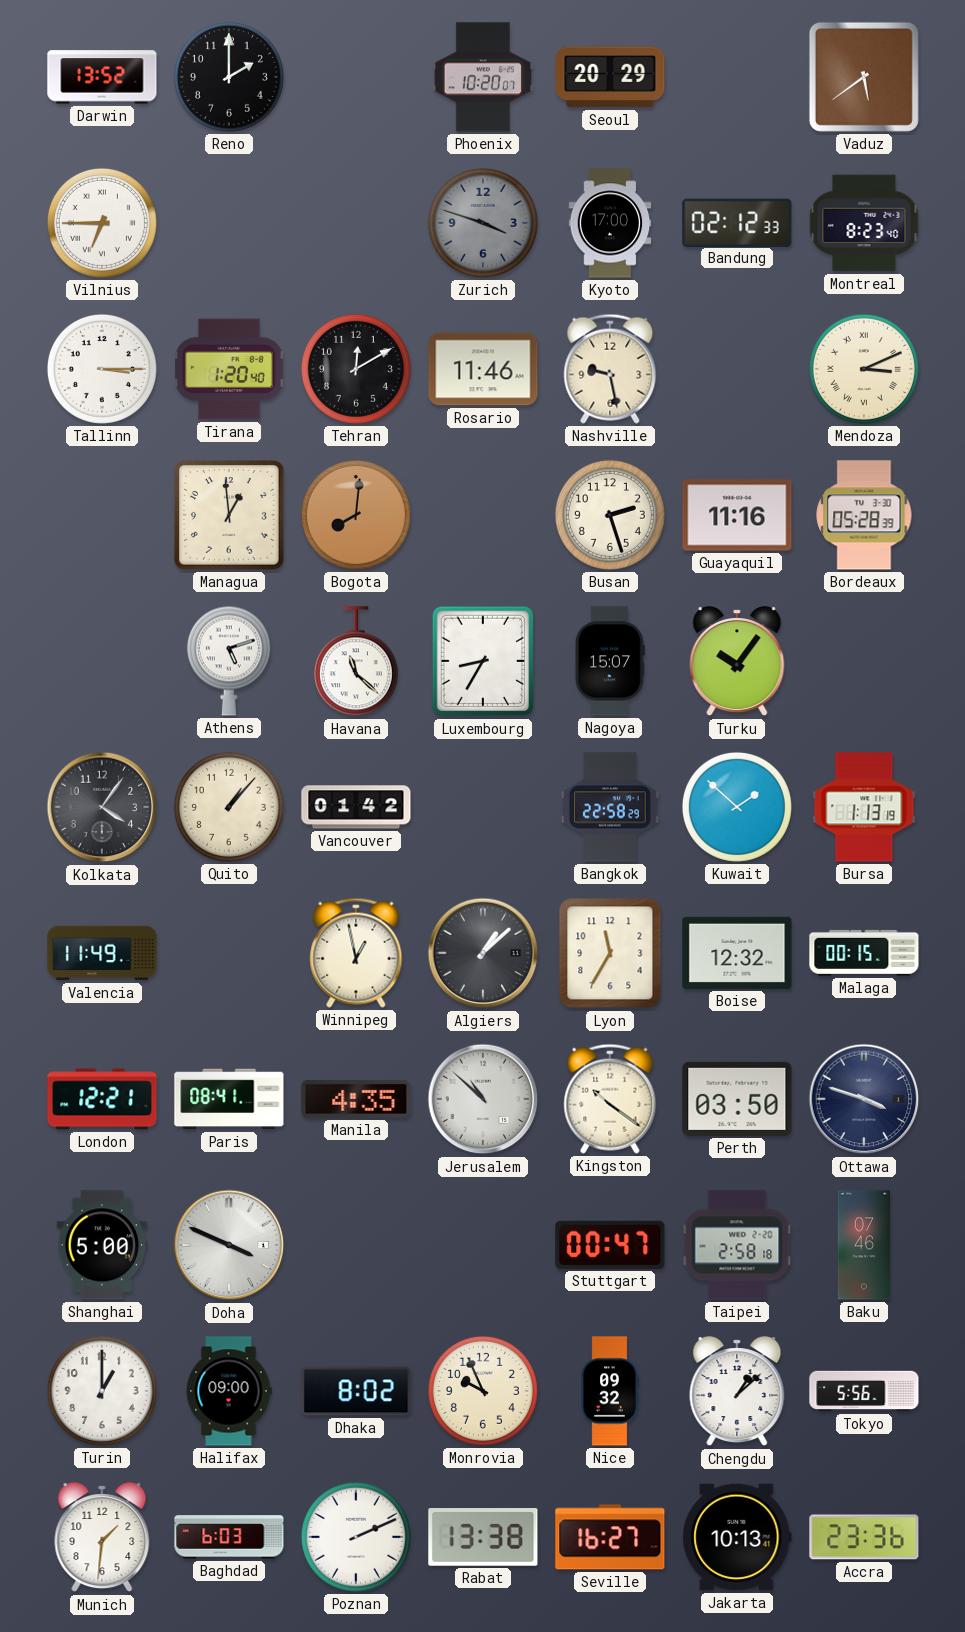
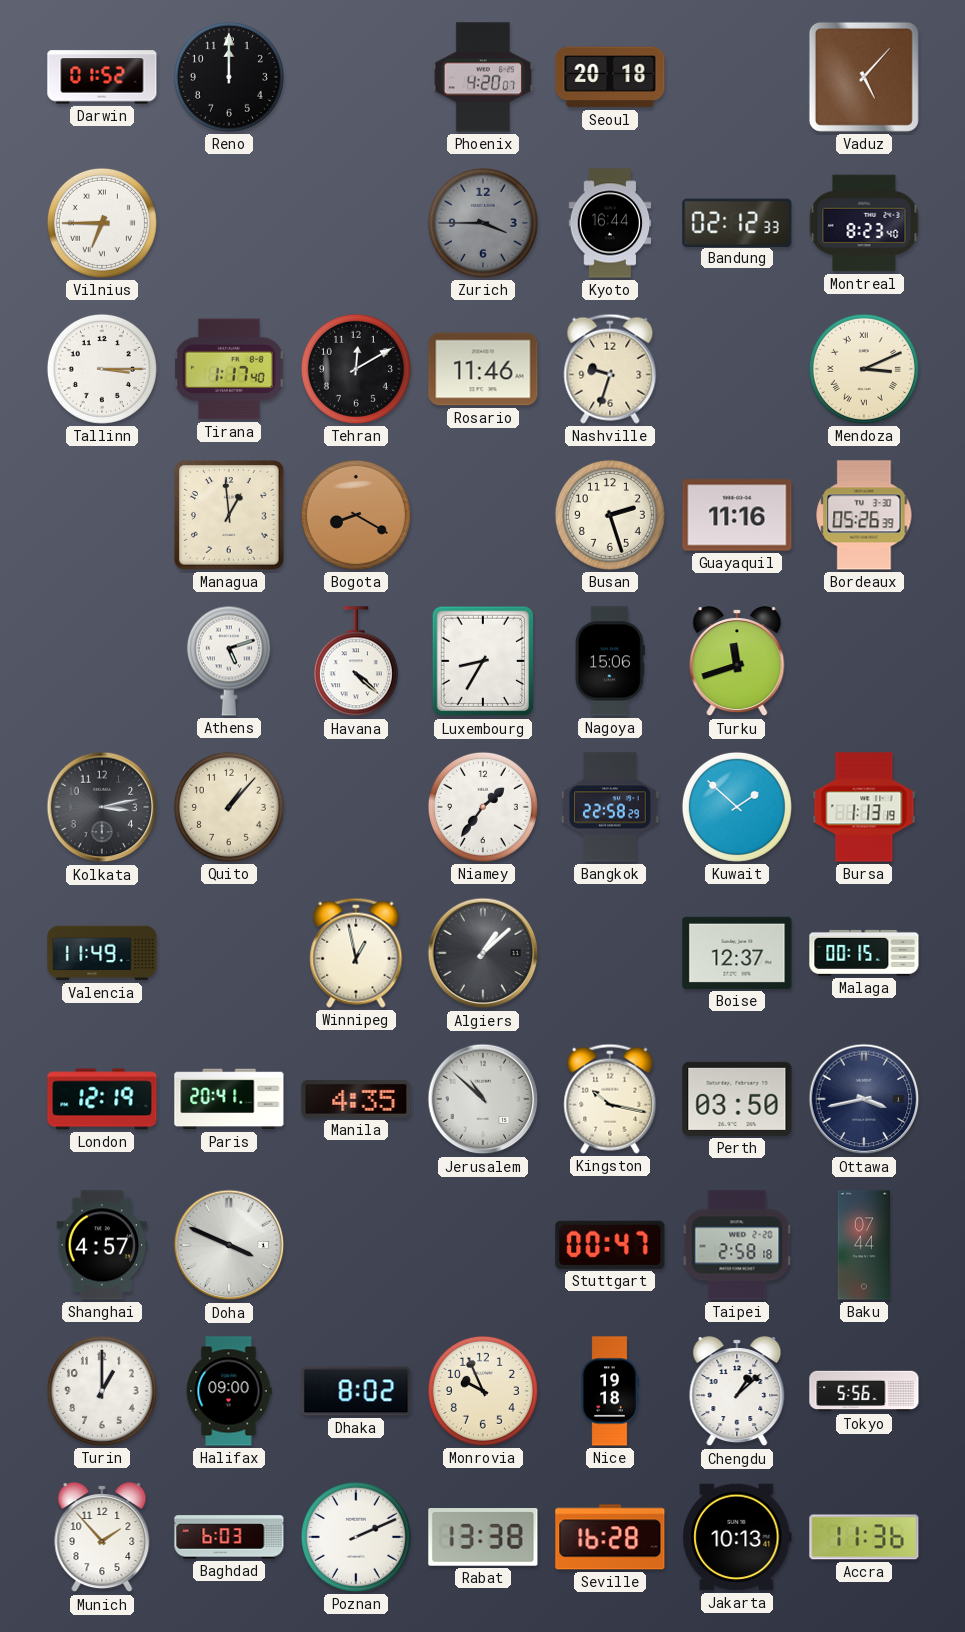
Darwin: 13:52 -> 01:52
Reno: 2:00 -> 12:00
Phoenix: 10:20 -> 4:20
Seoul: 20:29 -> 20:18
Vaduz: 5:39 -> 5:07
Zurich: 3:48 -> 3:45
Kyoto: 17:00 -> 16:44
Tirana: 1:20 -> 1:17
Nashville: 9:28 -> 9:33
Bogota: 8:01 -> 8:20
Bordeaux: 05:28 -> 05:26
Havana: 11:22 -> 4:22
Nagoya: 15:07 -> 15:06
Turku: 10:06 -> 11:42
Kolkata: 4:06 -> 3:13
Vancouver: 01:42 -> none
Niamey: none -> 1:36
Lyon: 11:35 -> none
Boise: 12:32 -> 12:37
London: 12:21 -> 12:19
Paris: 08:41 -> 20:41
Kingston: 10:21 -> 10:17
Ottawa: 3:48 -> 3:43
Shanghai: 5:00 -> 4:57
Baku: 07:46 -> 07:44
Nice: 09:32 -> 19:18
Munich: 1:31 -> 1:53
Seville: 16:27 -> 16:28
Accra: 23:36 -> 11:36
